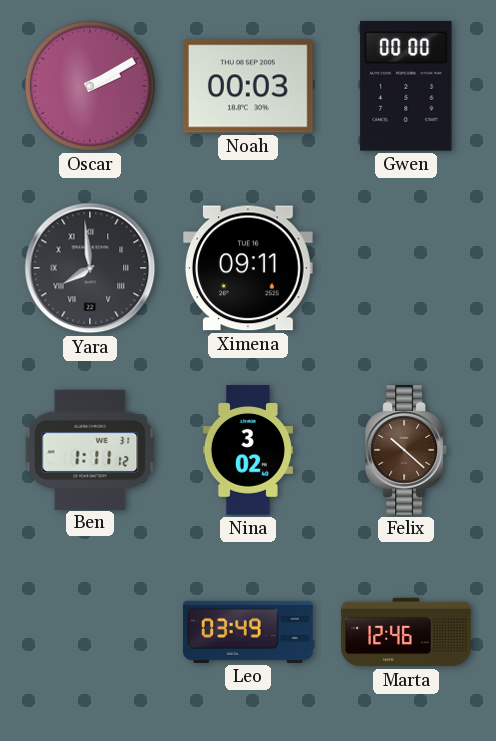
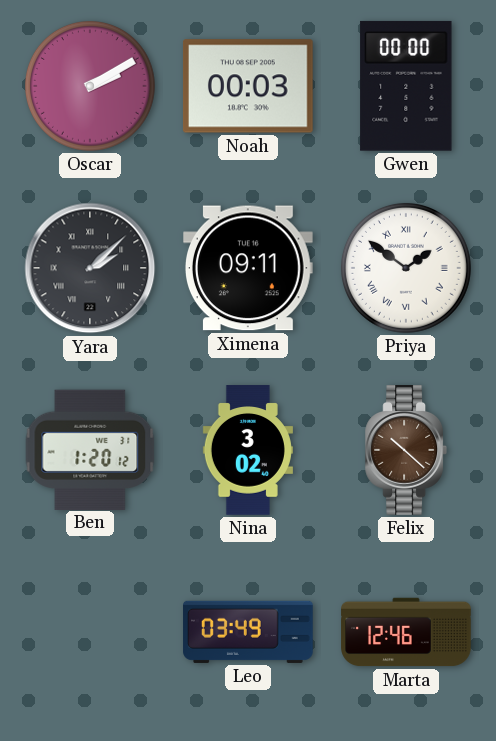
Yara: 7:59 -> 2:08
Priya: none -> 1:51
Ben: 1:11 -> 1:20
